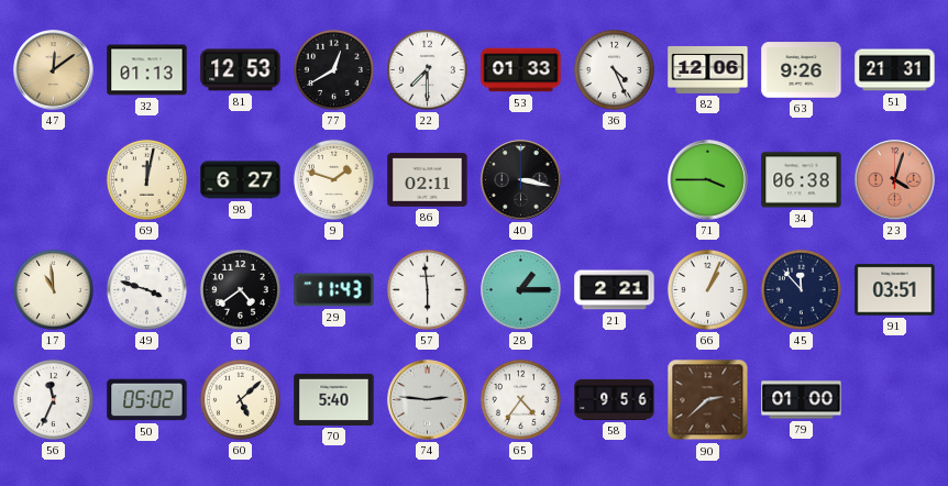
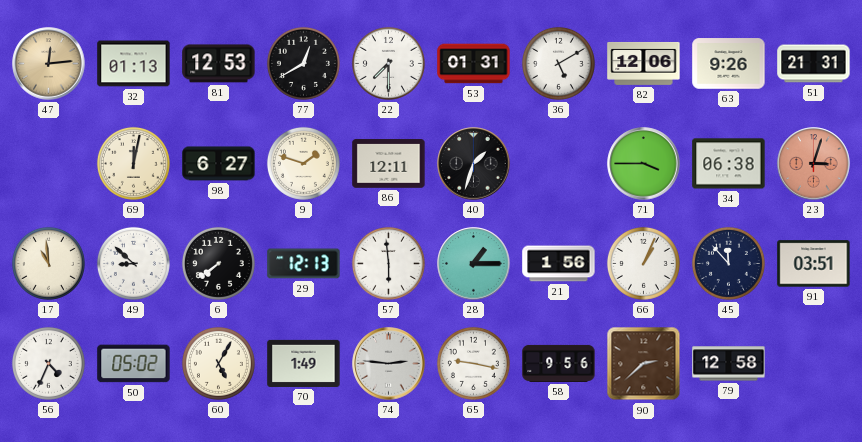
47: 12:09 -> 12:14
53: 01:33 -> 01:31
36: 4:26 -> 5:10
86: 02:11 -> 12:11
40: 3:17 -> 1:33
23: 4:03 -> 3:03
49: 3:48 -> 8:52
6: 4:39 -> 7:39
29: 11:43 -> 12:13
21: 2:21 -> 1:56
56: 11:34 -> 4:34
60: 5:08 -> 5:05
70: 5:40 -> 1:49
65: 4:36 -> 9:17
79: 01:00 -> 12:58
